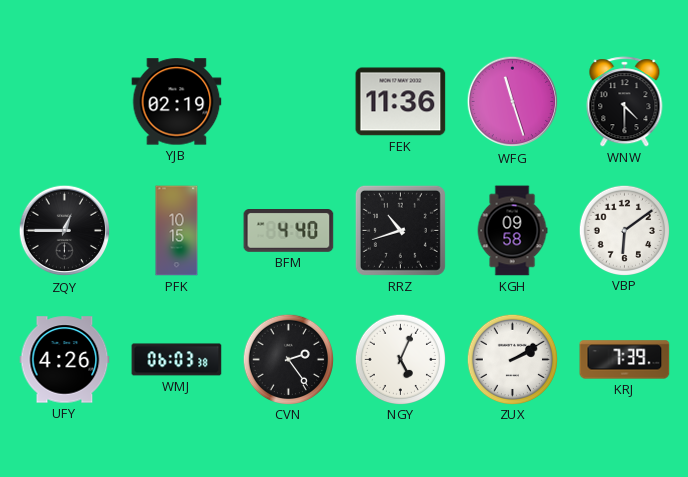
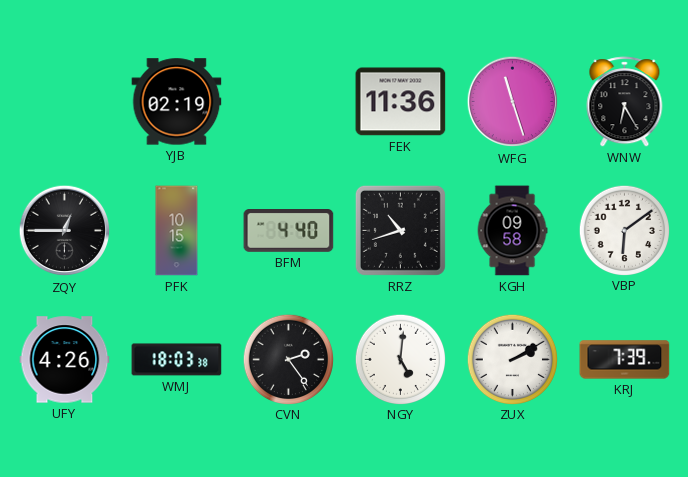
WNW: 4:30 -> 6:25
WMJ: 06:03 -> 18:03
NGY: 5:04 -> 5:01
